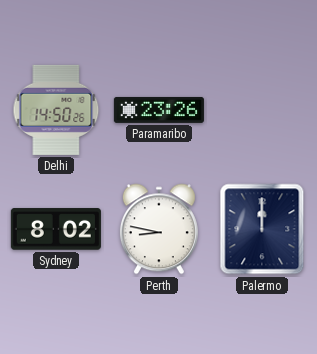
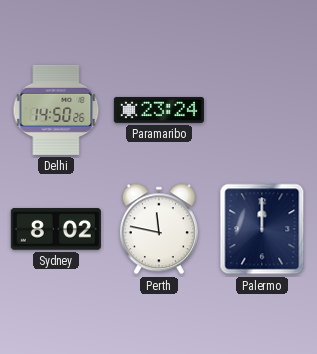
Paramaribo: 23:26 -> 23:24
Perth: 8:47 -> 11:47
